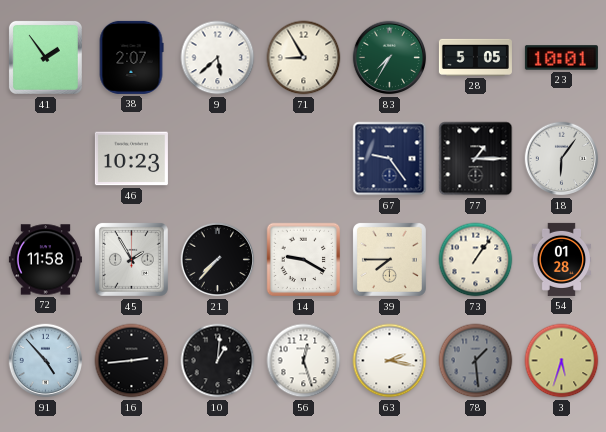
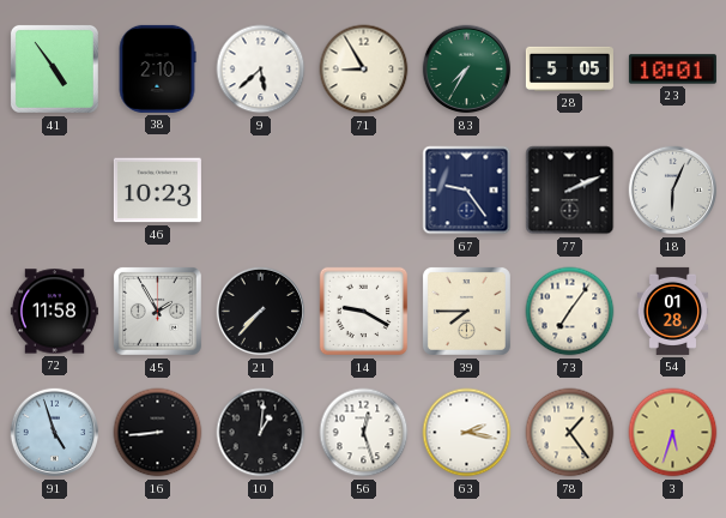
41: 1:54 -> 4:54
38: 2:07 -> 2:10
77: 1:15 -> 2:11
18: 6:06 -> 6:04
73: 1:06 -> 7:06
91: 4:53 -> 4:57
16: 2:44 -> 8:44
78: 1:29 -> 1:24
78 dial: grey -> cream
